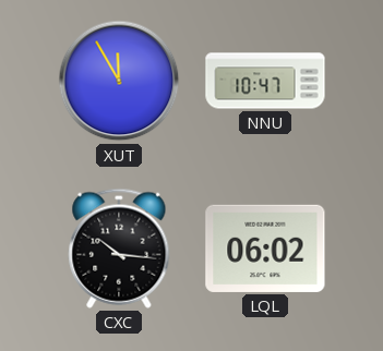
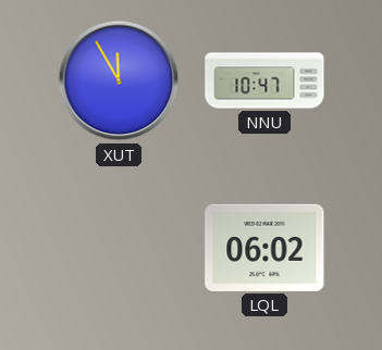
CXC: 10:16 -> none
